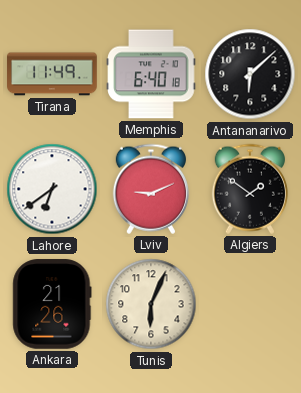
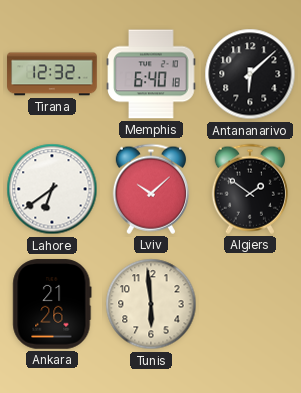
Tirana: 11:49 -> 12:32
Lviv: 9:11 -> 10:08
Tunis: 6:04 -> 5:59
